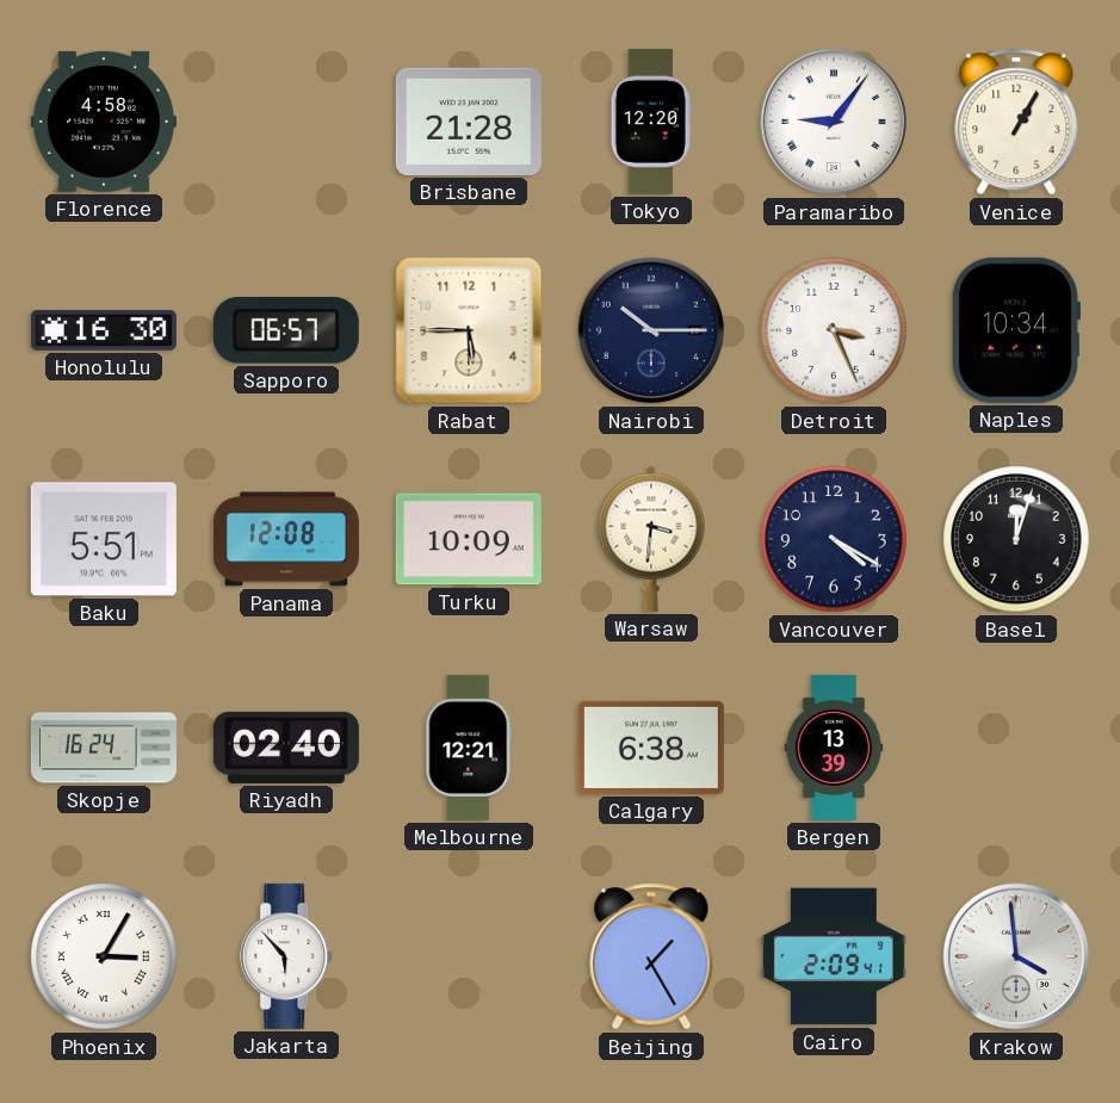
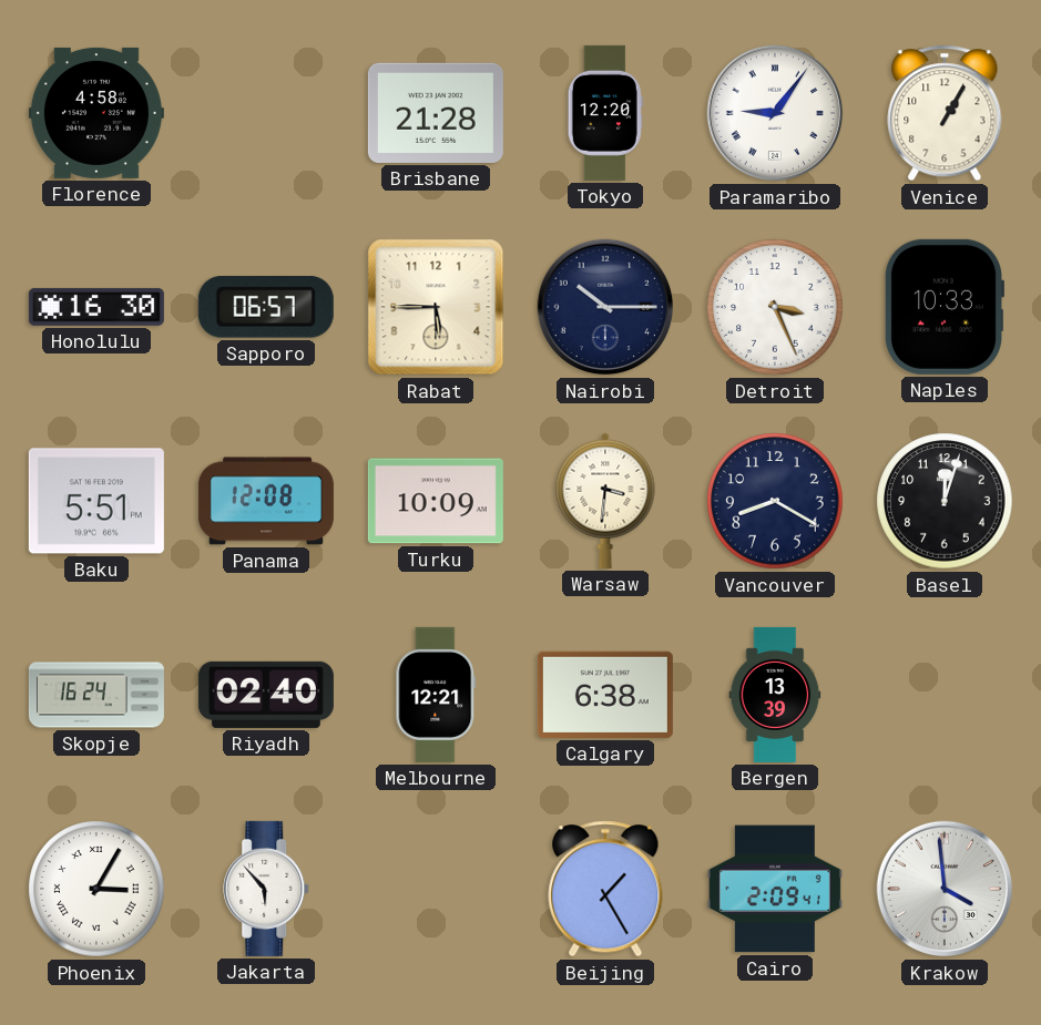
Naples: 10:34 -> 10:33
Vancouver: 4:20 -> 8:20
